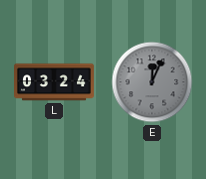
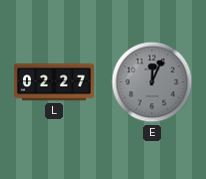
L: 03:24 -> 02:27
